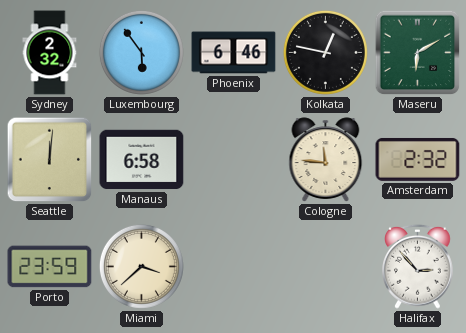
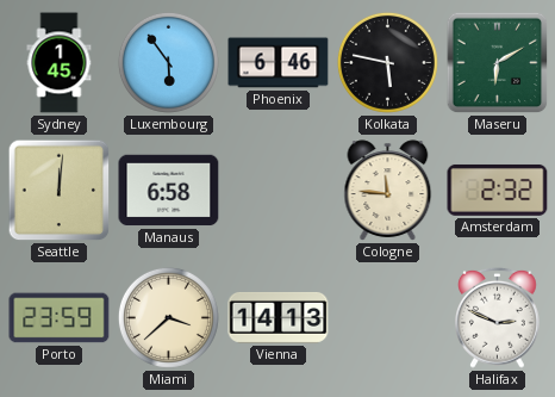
Sydney: 2:32 -> 1:45
Kolkata: 12:47 -> 5:47
Vienna: none -> 14:13
Halifax: 2:53 -> 2:49
